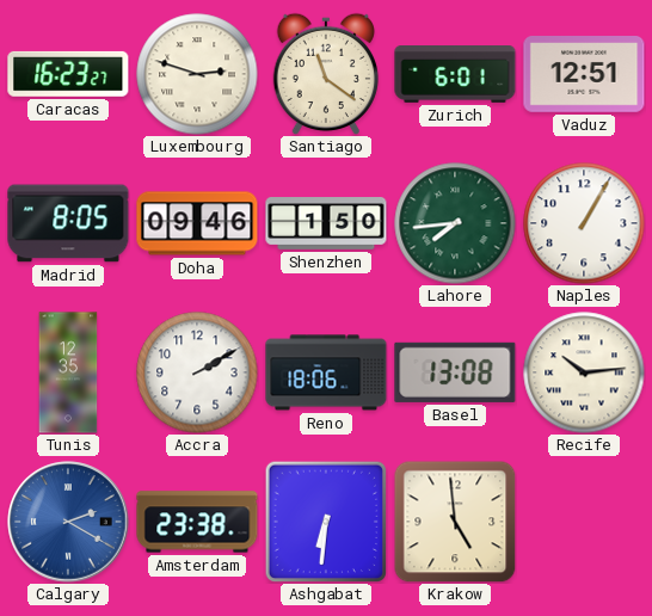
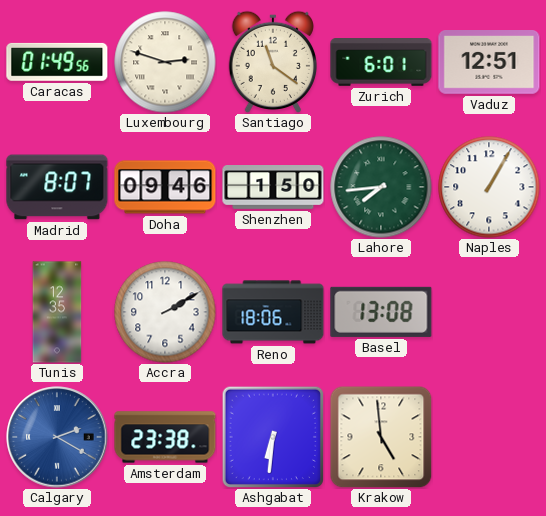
Caracas: 16:23 -> 01:49
Madrid: 8:05 -> 8:07
Recife: 10:14 -> none
